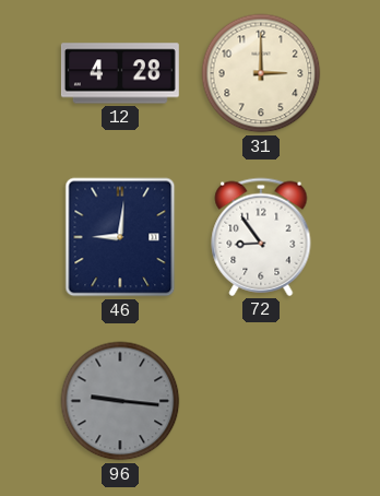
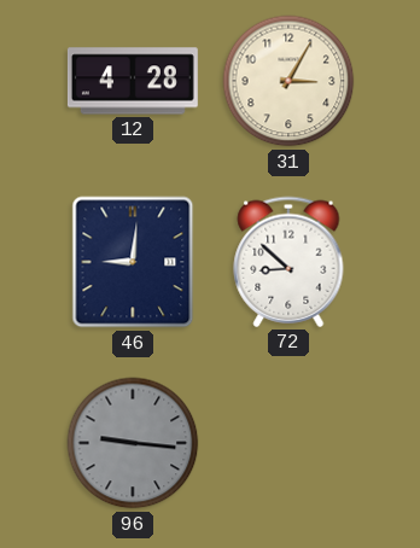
31: 3:00 -> 3:05
72: 8:54 -> 8:52
